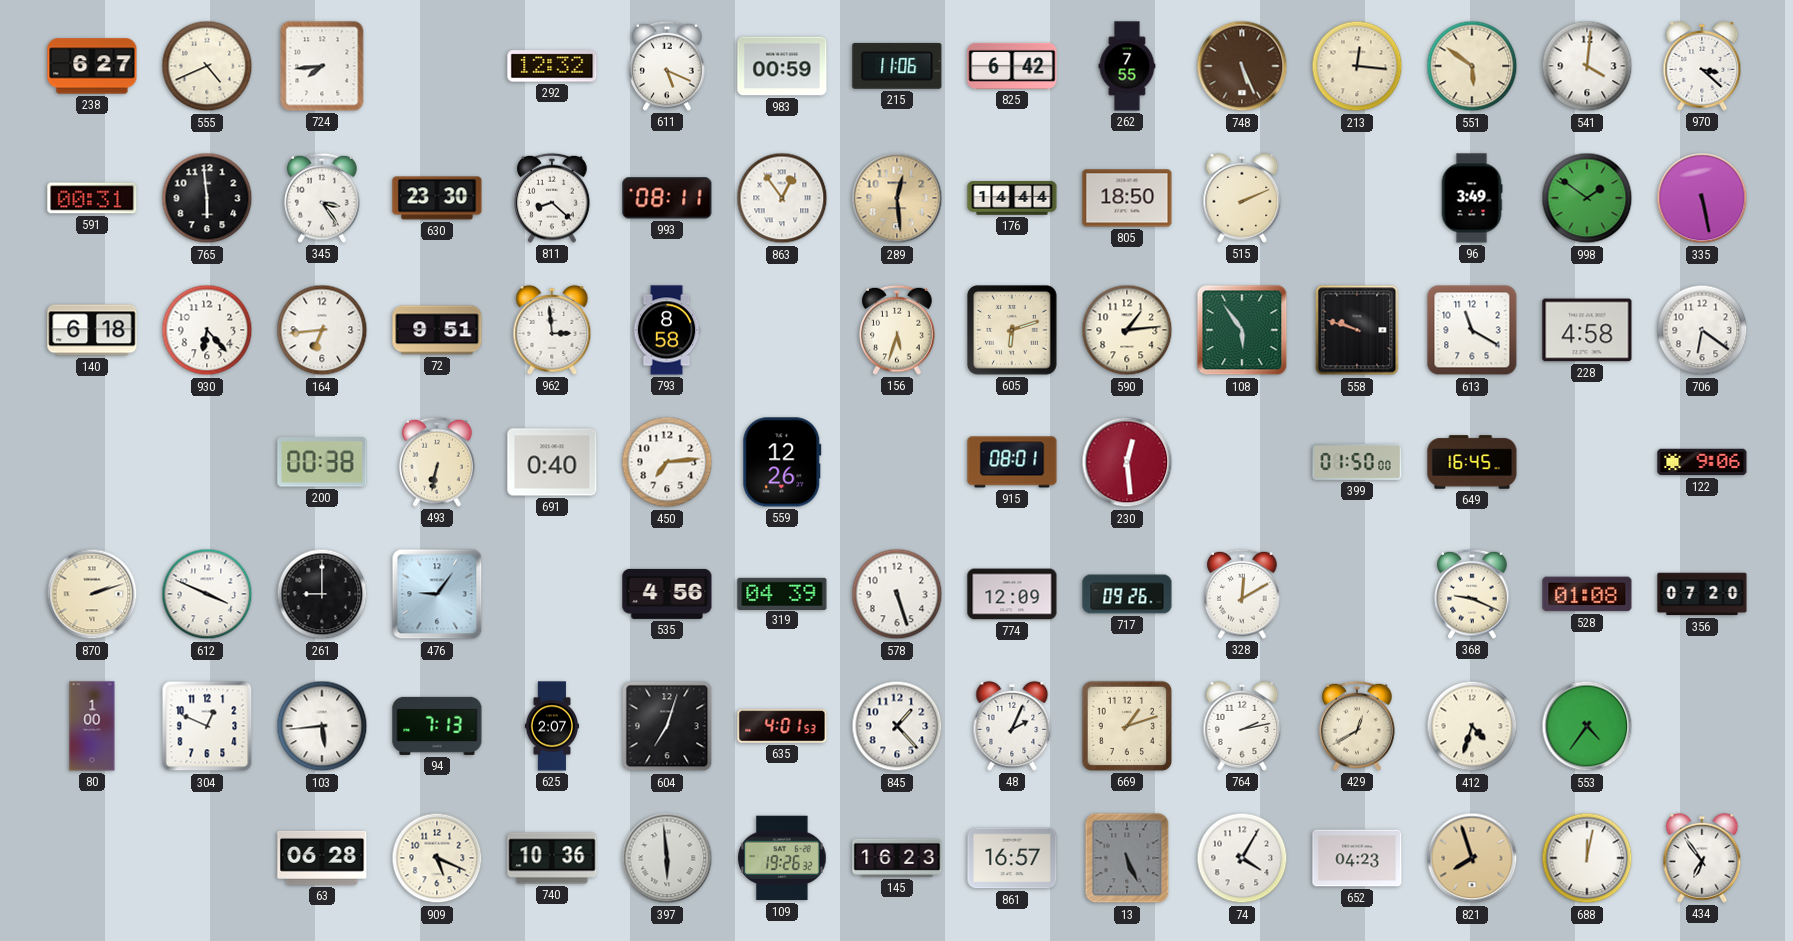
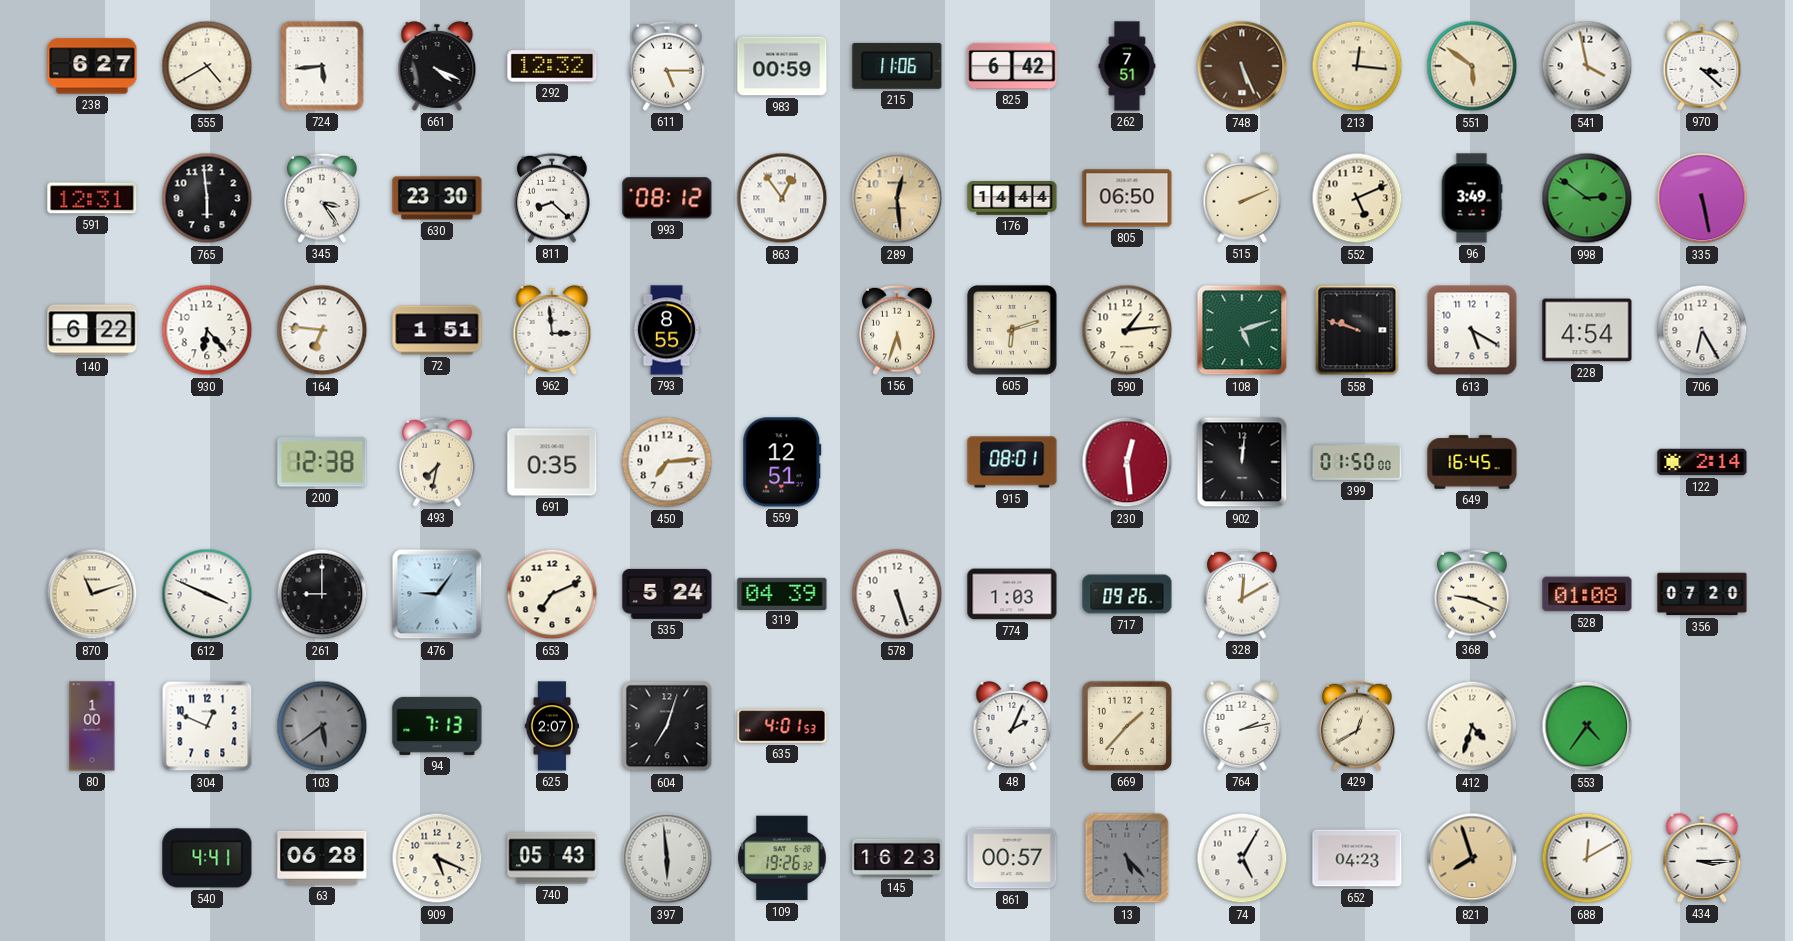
555: 4:41 -> 4:40
724: 7:44 -> 5:44
661: none -> 4:19
611: 5:19 -> 5:15
262: 7:55 -> 7:51
541: 4:01 -> 3:58
591: 00:31 -> 12:31
993: 08:11 -> 08:12
805: 18:50 -> 06:50
552: none -> 5:11
998: 1:51 -> 2:51
140: 6:18 -> 6:22
164: 6:44 -> 6:46
72: 9:51 -> 1:51
793: 8:58 -> 8:55
108: 5:54 -> 5:12
613: 11:20 -> 5:20
228: 4:58 -> 4:54
706: 6:21 -> 6:25
200: 00:38 -> 12:38
493: 6:32 -> 7:32
691: 0:40 -> 0:35
559: 12:26 -> 12:51
902: none -> 12:01
122: 9:06 -> 2:14
870: 2:12 -> 11:12
653: none -> 7:11
535: 4:56 -> 5:24
774: 12:09 -> 1:03
103: 5:44 -> 5:39
103 dial: white -> grey
845: 1:23 -> none
669: 1:12 -> 1:37
540: none -> 4:41
740: 10:36 -> 05:43
861: 16:57 -> 00:57
13: 5:26 -> 5:23
74: 4:05 -> 5:05
688: 12:02 -> 12:10
434: 6:54 -> 3:15
